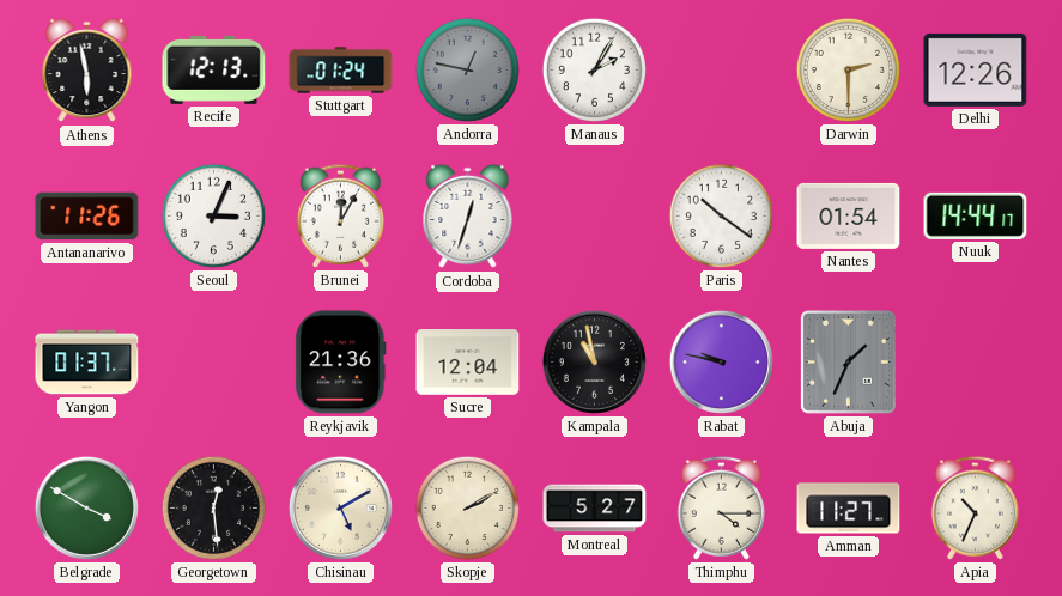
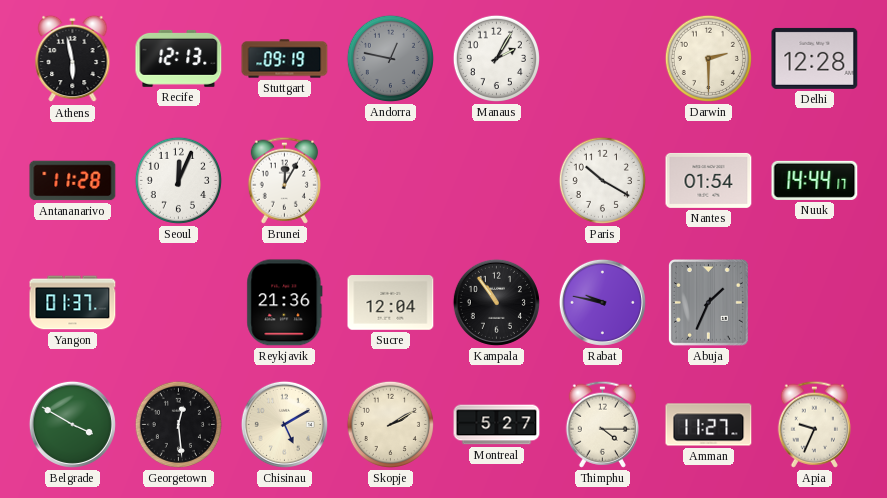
Stuttgart: 01:24 -> 09:19
Delhi: 12:26 -> 12:28
Antananarivo: 11:26 -> 11:28
Seoul: 3:04 -> 12:04
Cordoba: 12:33 -> none
Paris: 10:21 -> 10:20
Kampala: 10:58 -> 10:54
Apia: 10:34 -> 9:34
